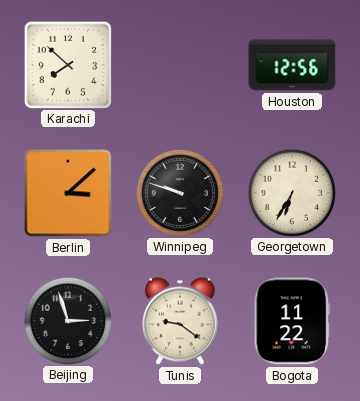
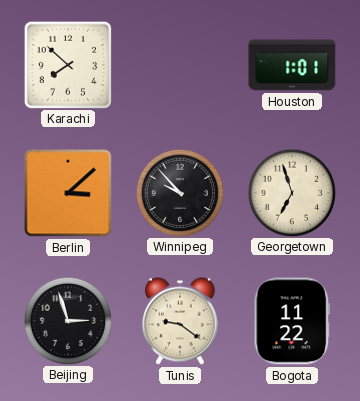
Houston: 12:56 -> 1:01
Winnipeg: 9:48 -> 9:53
Georgetown: 6:35 -> 6:57
